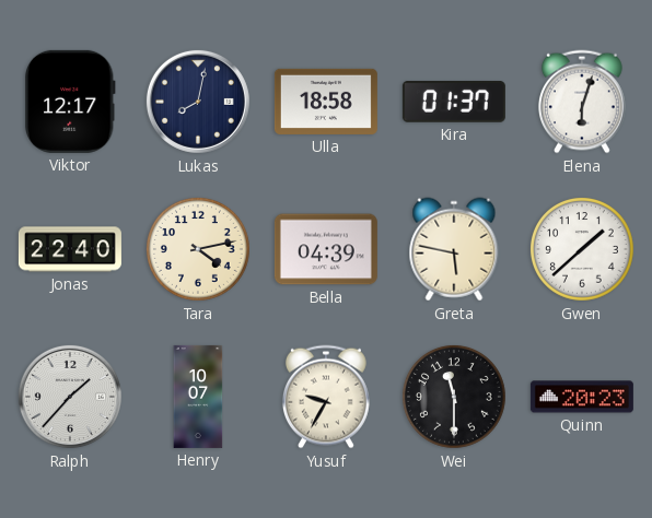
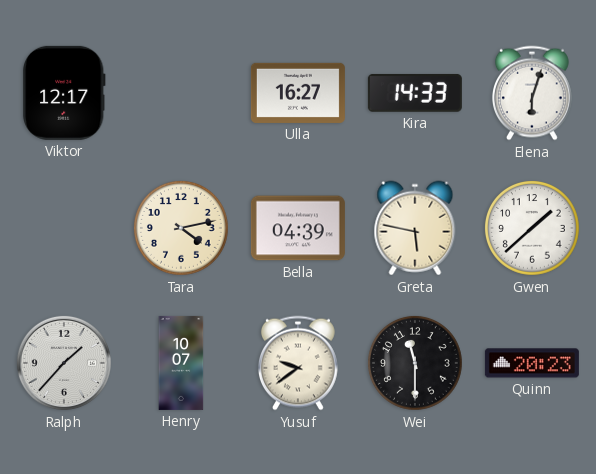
Lukas: 8:02 -> none
Ulla: 18:58 -> 16:27
Kira: 01:37 -> 14:33
Jonas: 22:40 -> none
Yusuf: 9:35 -> 9:39
